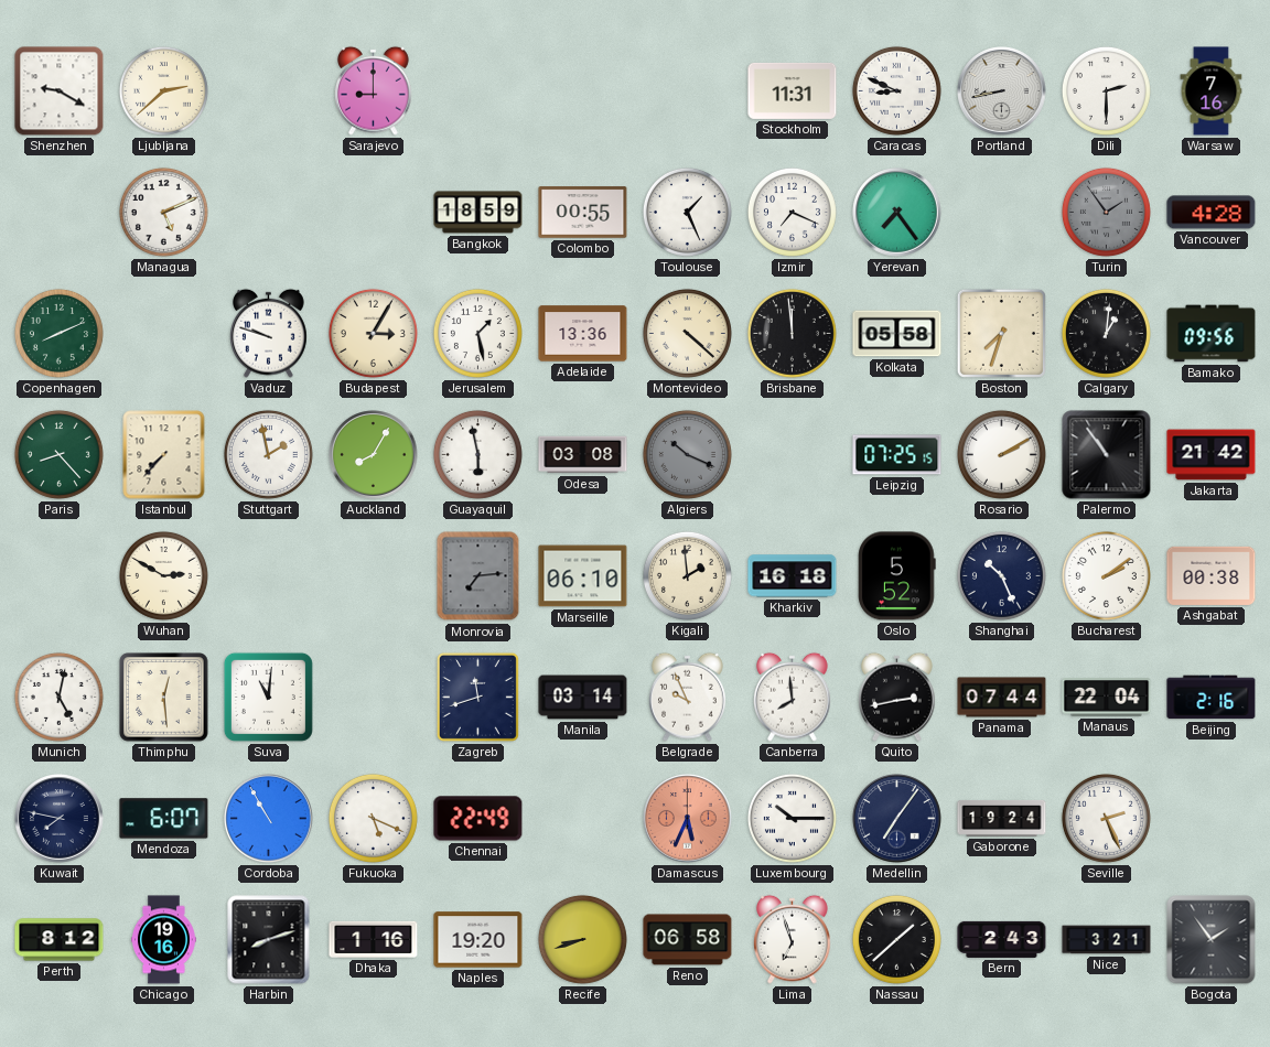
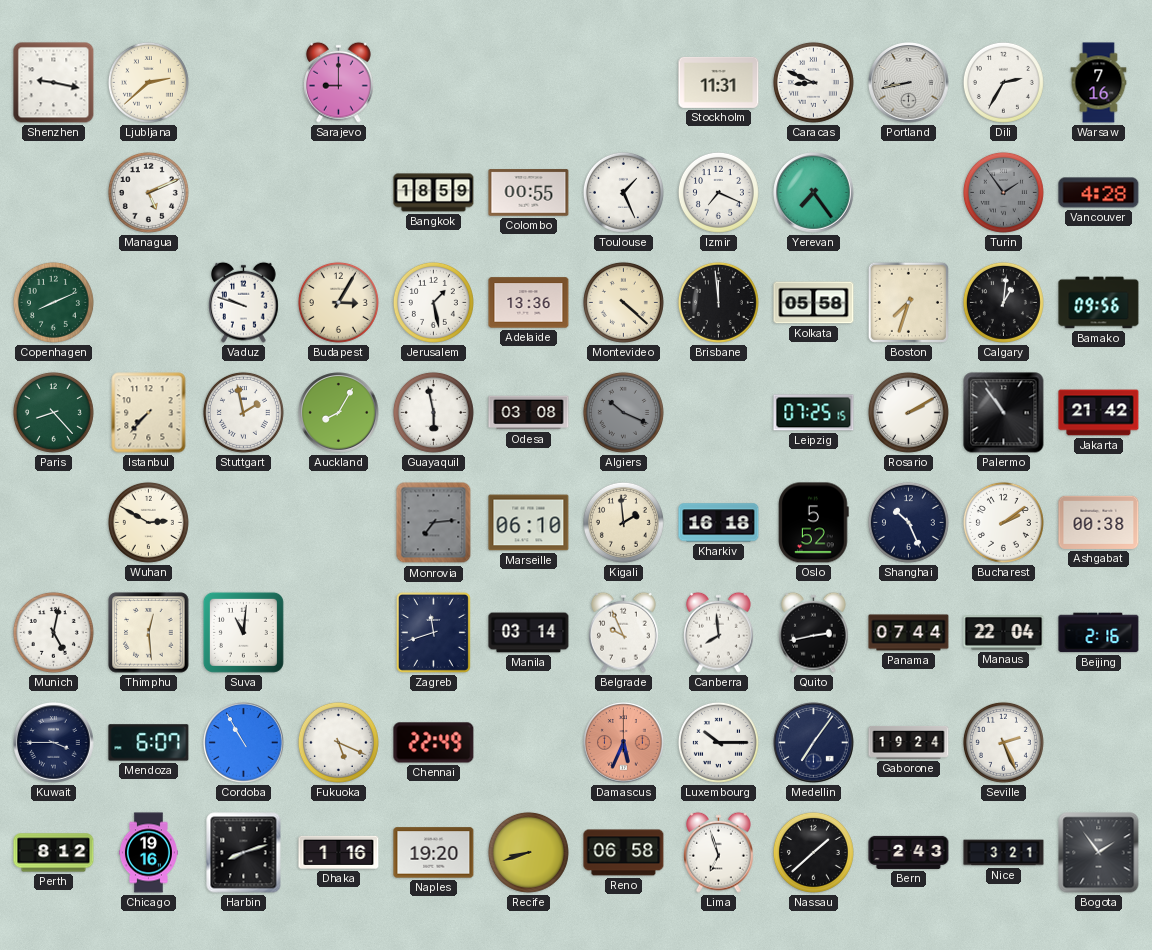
Shenzhen: 9:20 -> 9:17
Dili: 2:30 -> 2:35
Kuwait: 7:47 -> 3:45
